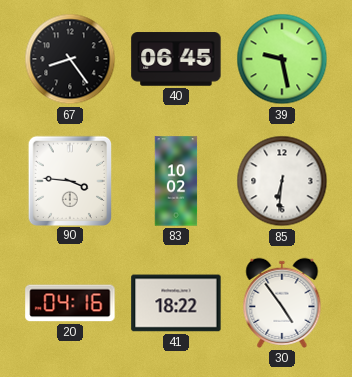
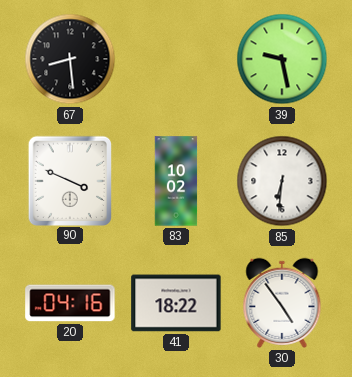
67: 8:24 -> 8:29
40: 06:45 -> none
90: 3:46 -> 3:49
